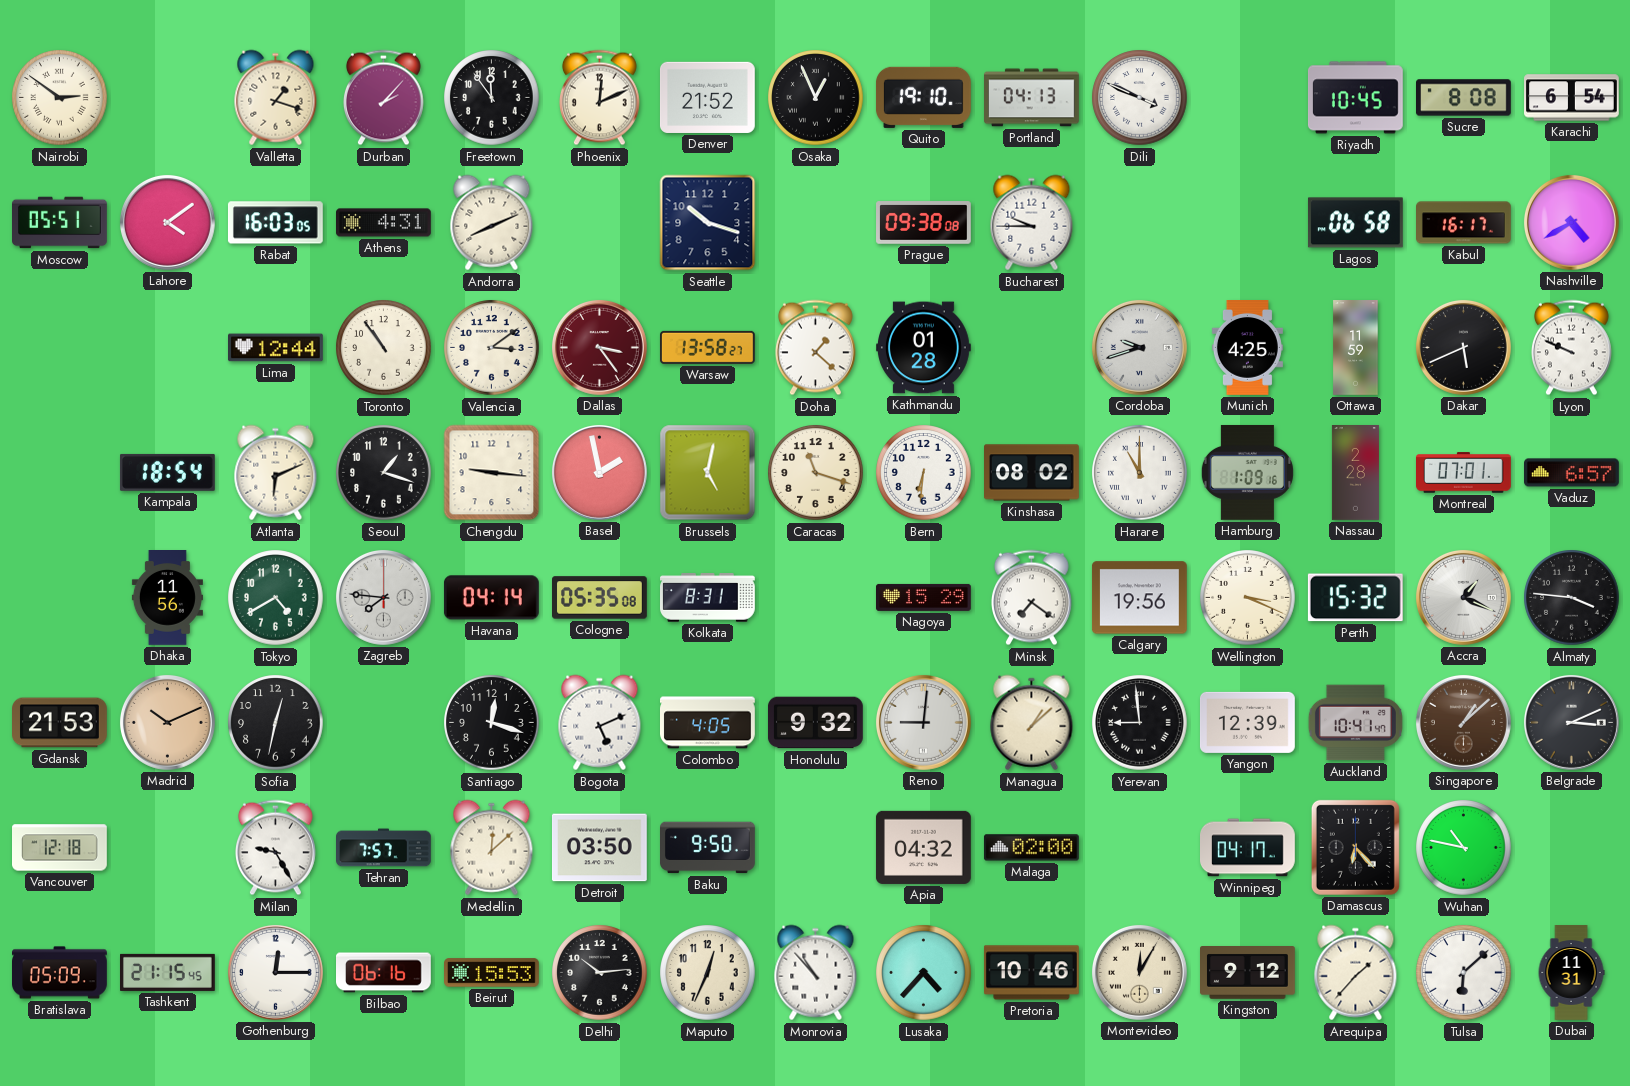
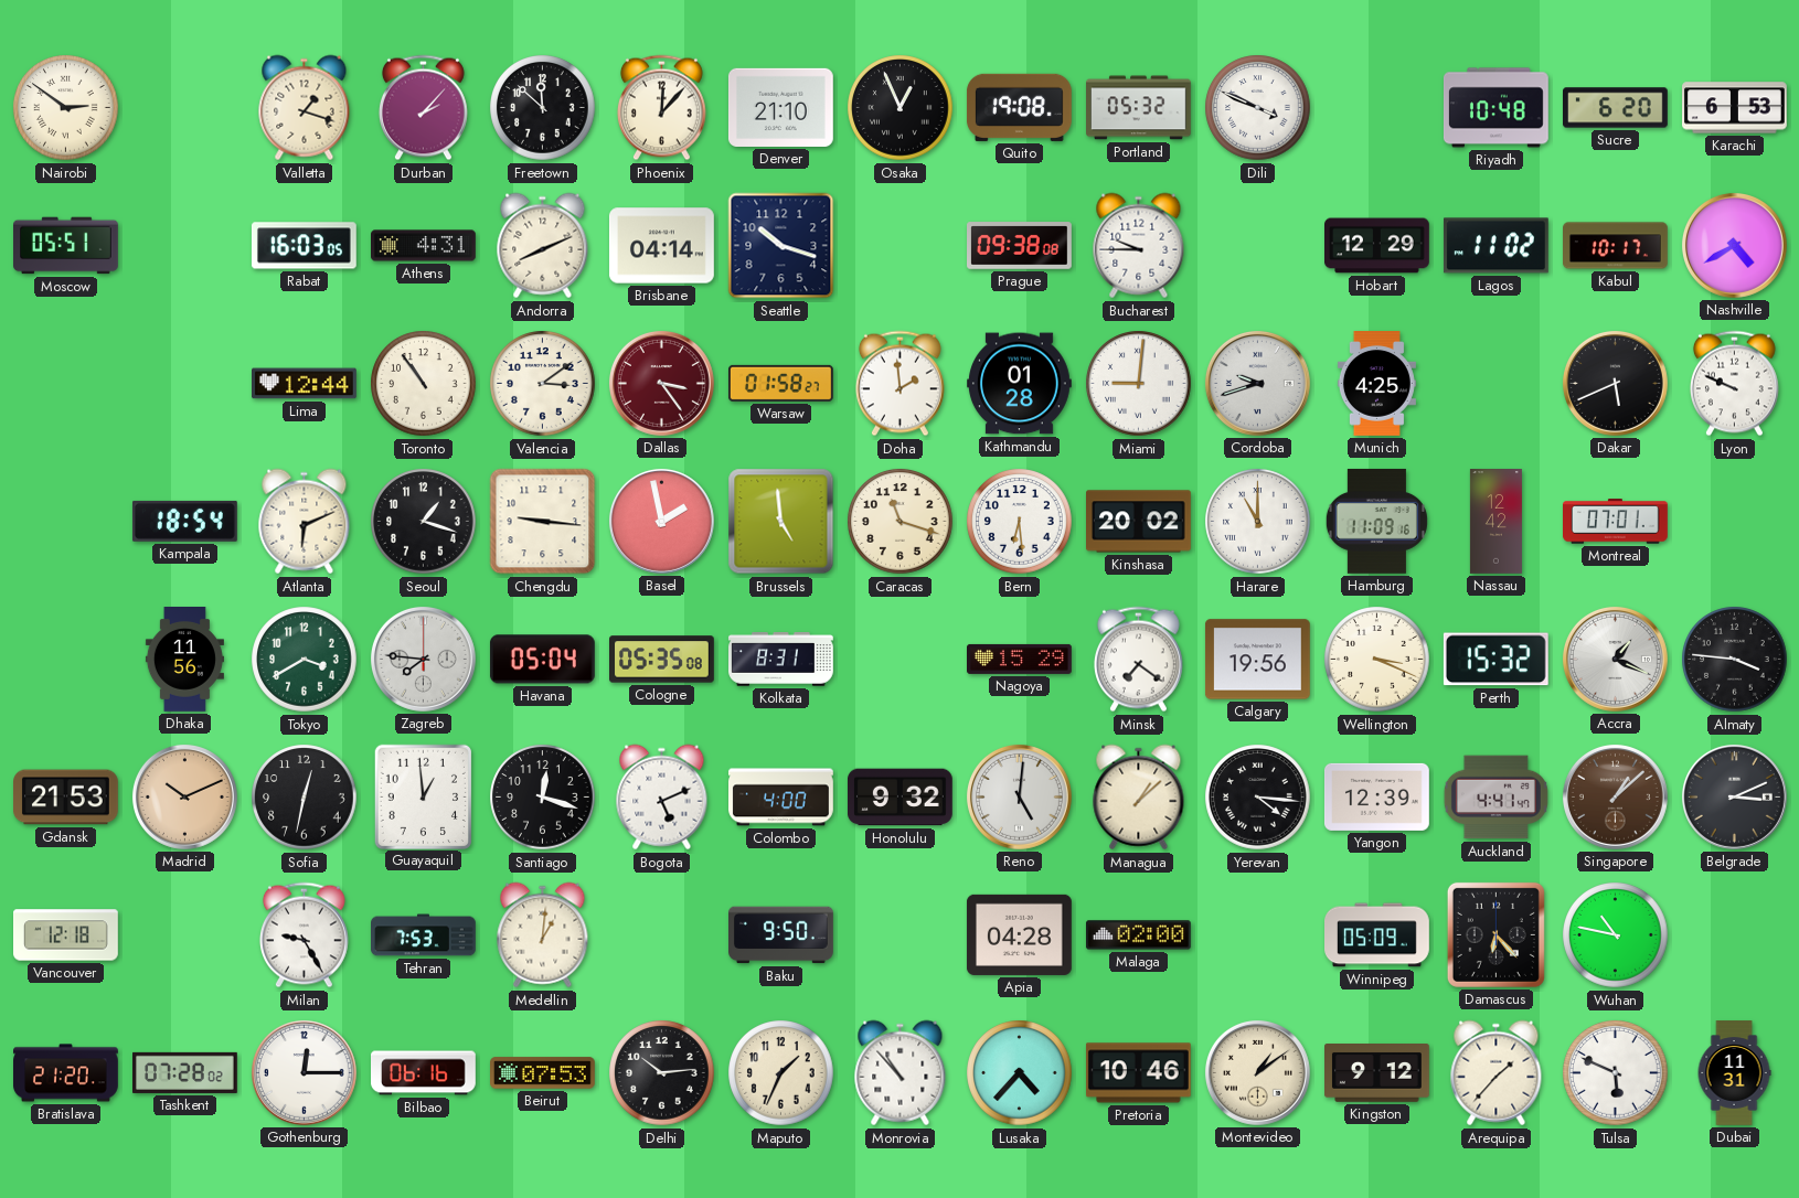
Freetown: 11:54 -> 11:52
Phoenix: 12:11 -> 12:07
Denver: 21:52 -> 21:10
Quito: 19:10 -> 19:08
Portland: 04:13 -> 05:32
Riyadh: 10:45 -> 10:48
Sucre: 8:08 -> 6:20
Karachi: 6:54 -> 6:53
Lahore: 4:09 -> none
Brisbane: none -> 04:14
Hobart: none -> 12:29
Lagos: 06:58 -> 11:02
Kabul: 16:17 -> 10:17
Warsaw: 13:58 -> 01:58
Doha: 1:22 -> 1:59
Miami: none -> 9:01
Ottawa: 11:59 -> none
Brussels: 5:02 -> 4:59
Bern: 6:31 -> 6:29
Kinshasa: 08:02 -> 20:02
Hamburg: 1:09 -> 11:09
Nassau: 2:28 -> 12:42
Vaduz: 6:57 -> none
Tokyo: 4:40 -> 3:40
Havana: 04:14 -> 05:04
Guayaquil: none -> 12:59
Colombo: 4:05 -> 4:00
Reno: 9:01 -> 5:01
Yerevan: 8:59 -> 4:16
Auckland: 10:41 -> 4:41
Tehran: 7:57 -> 7:53
Medellin: 12:08 -> 1:01
Detroit: 03:50 -> none
Apia: 04:32 -> 04:28
Winnipeg: 04:17 -> 05:09
Bratislava: 05:09 -> 21:20
Tashkent: 21:15 -> 07:28
Beirut: 15:53 -> 07:53
Maputo: 12:34 -> 1:34
Montevideo: 12:05 -> 1:09
Tulsa: 6:08 -> 5:49
